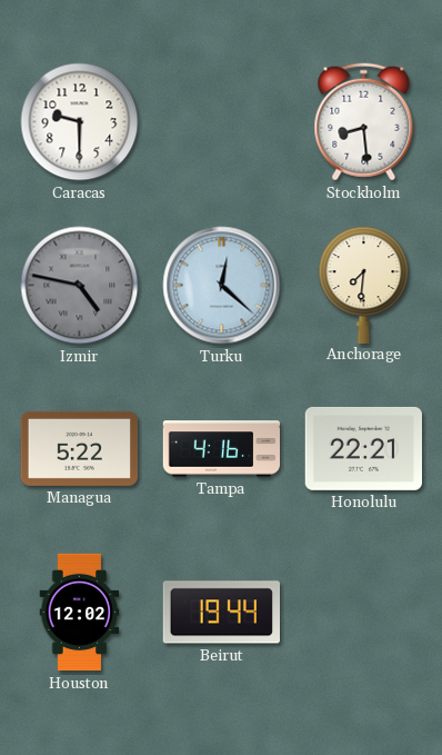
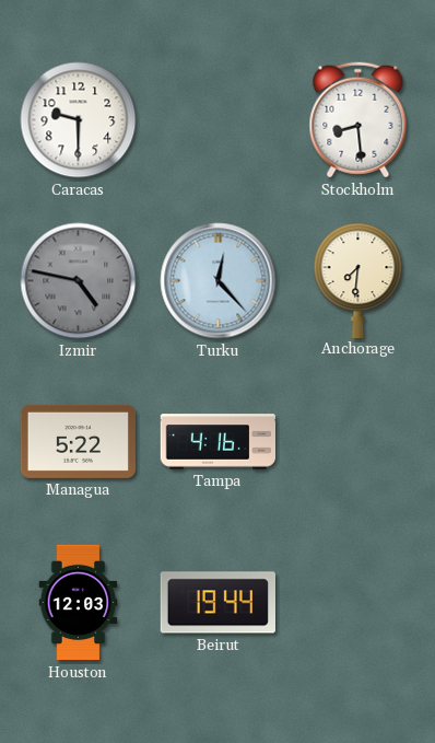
Turku: 12:22 -> 12:23
Honolulu: 22:21 -> none
Houston: 12:02 -> 12:03
